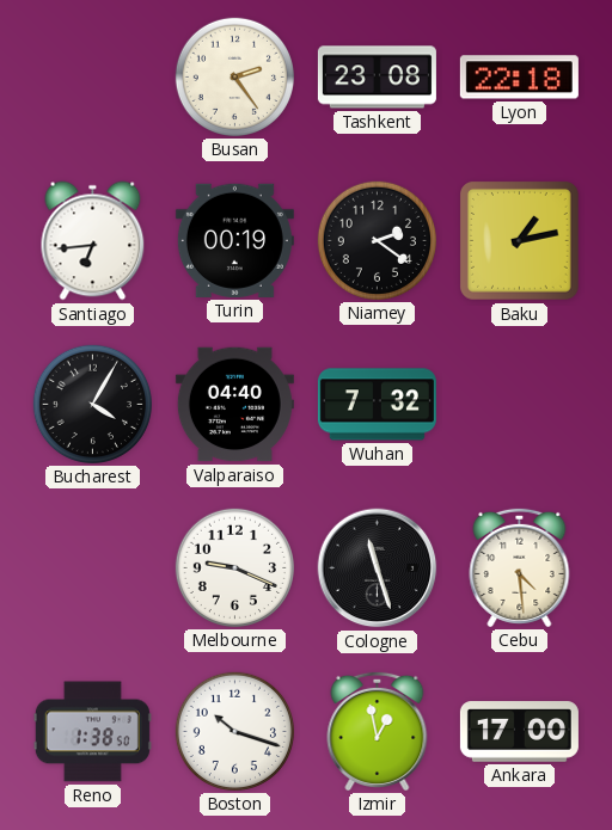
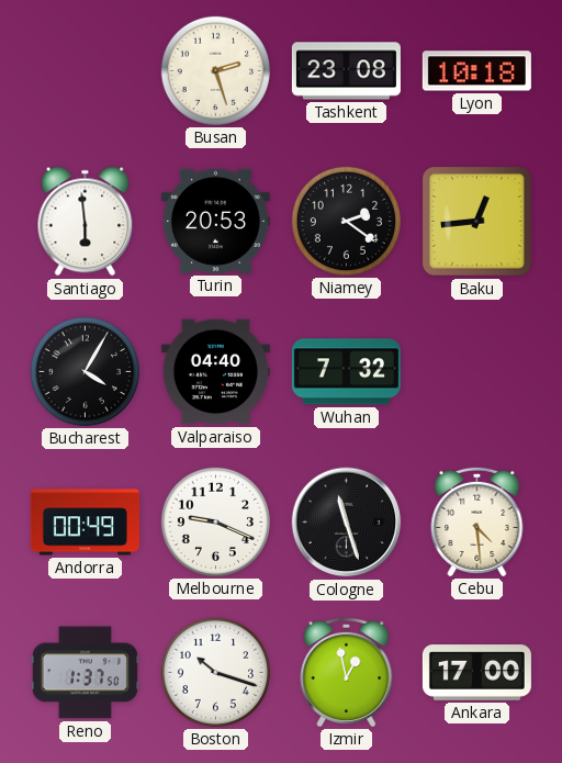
Busan: 2:24 -> 2:27
Lyon: 22:18 -> 10:18
Santiago: 6:44 -> 5:59
Turin: 00:19 -> 20:53
Baku: 1:13 -> 12:44
Andorra: none -> 00:49
Reno: 1:38 -> 1:37
